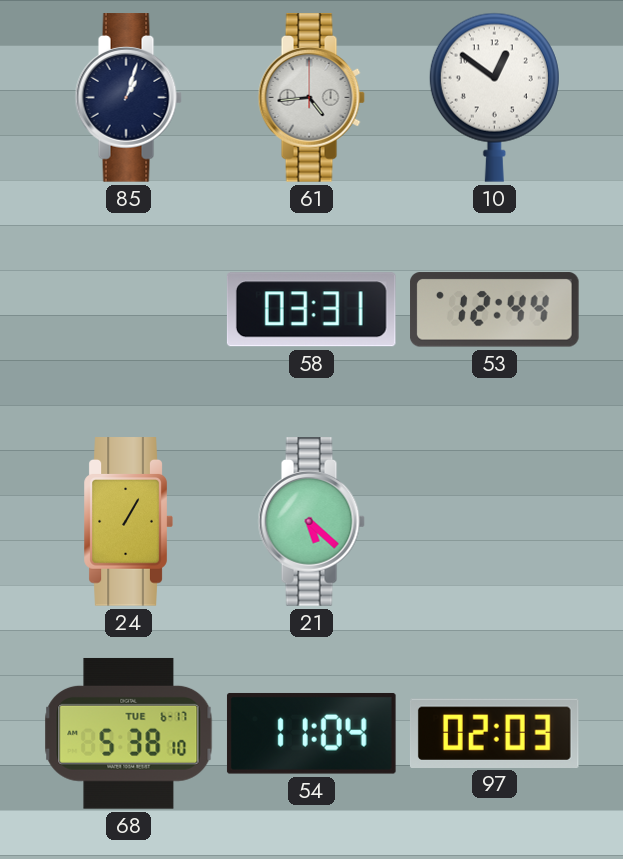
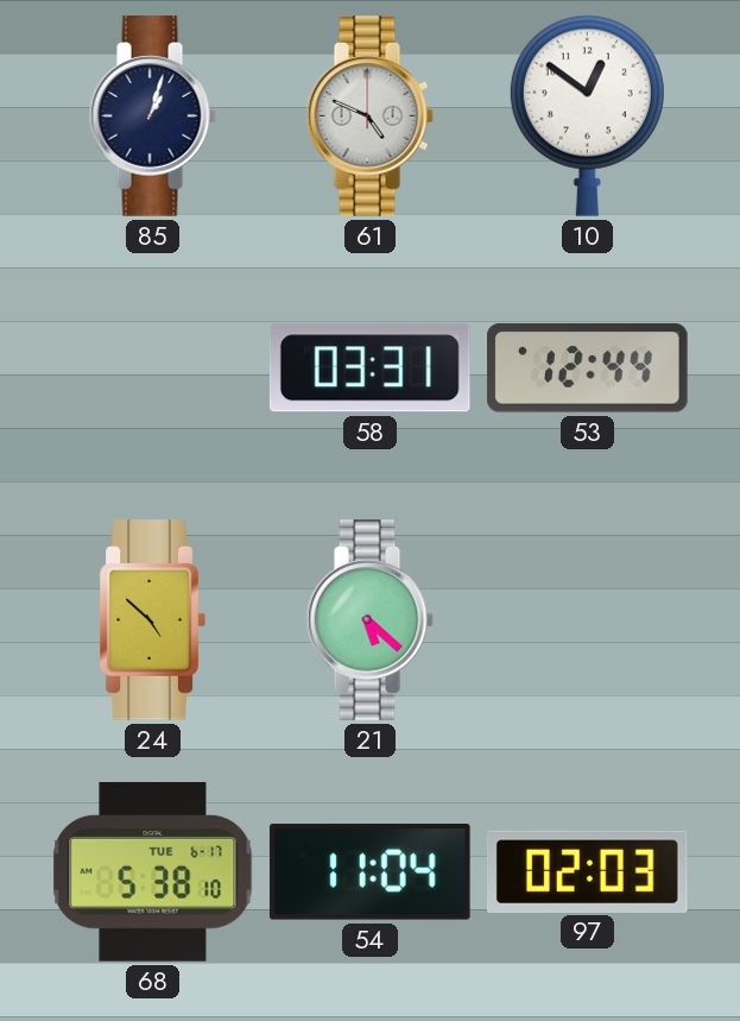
61: 4:44 -> 4:49
24: 1:05 -> 4:52
